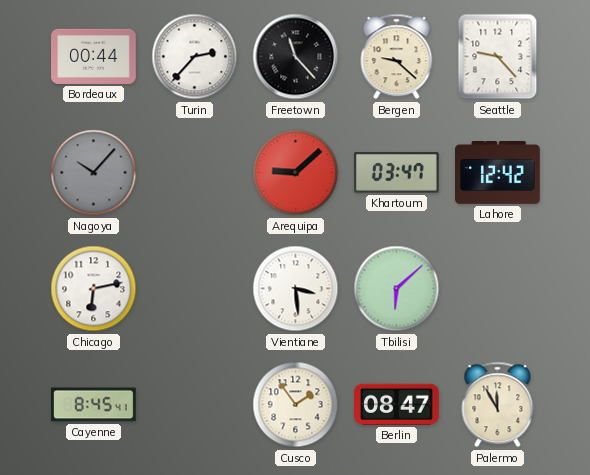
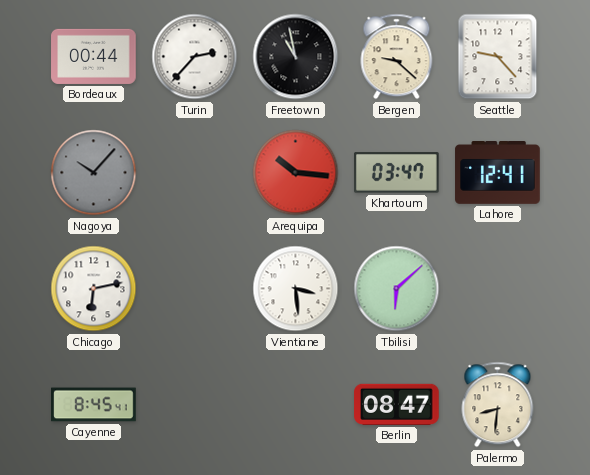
Freetown: 11:23 -> 10:58
Arequipa: 9:08 -> 10:16
Lahore: 12:42 -> 12:41
Cusco: 1:54 -> none
Palermo: 11:55 -> 8:31
